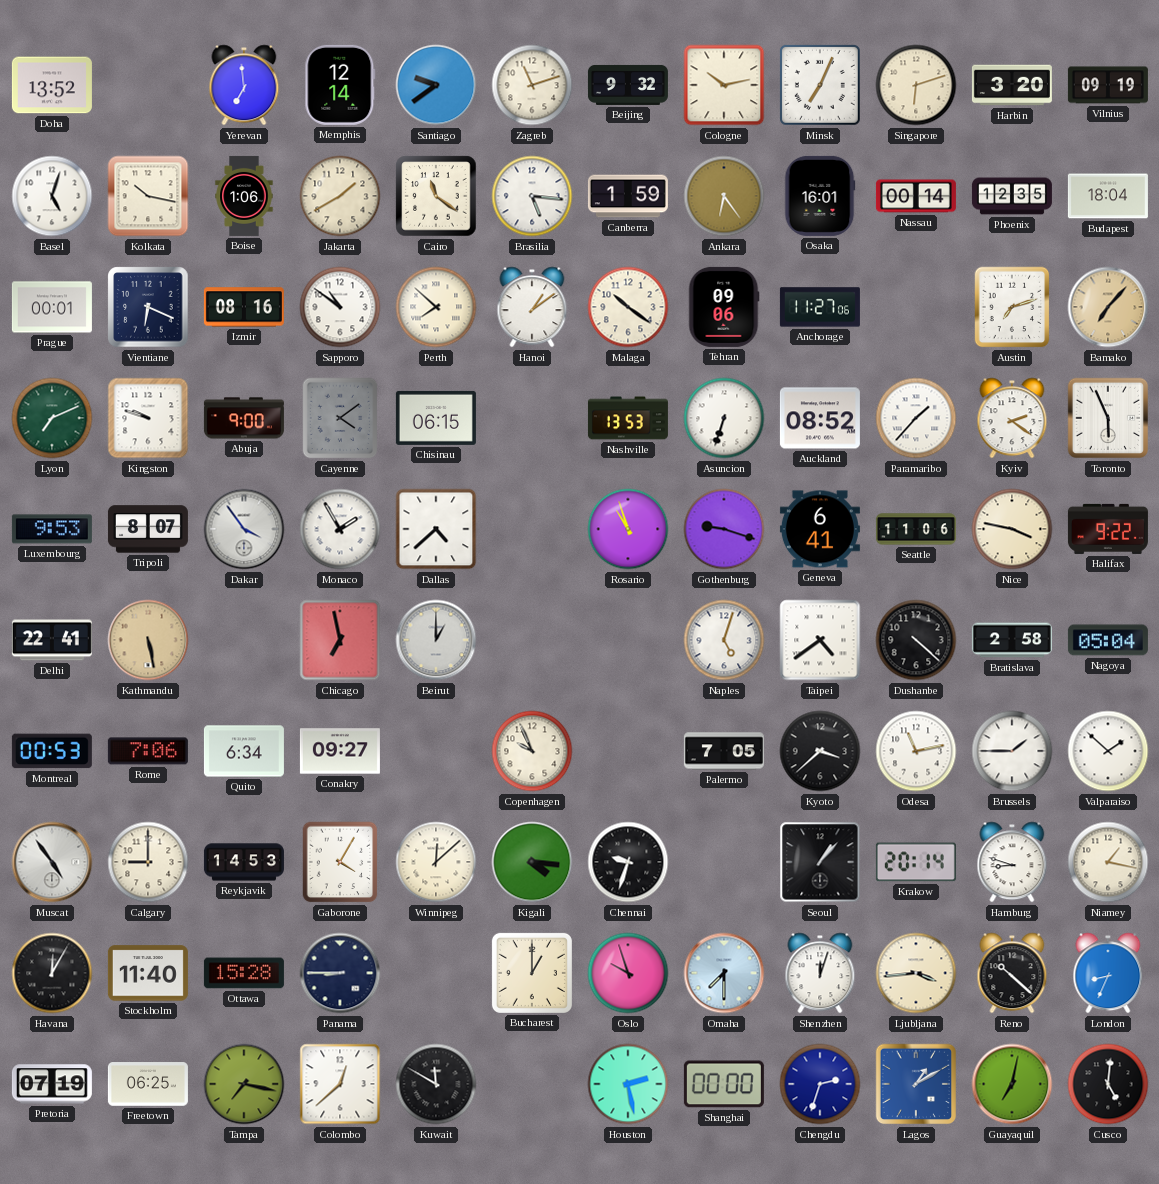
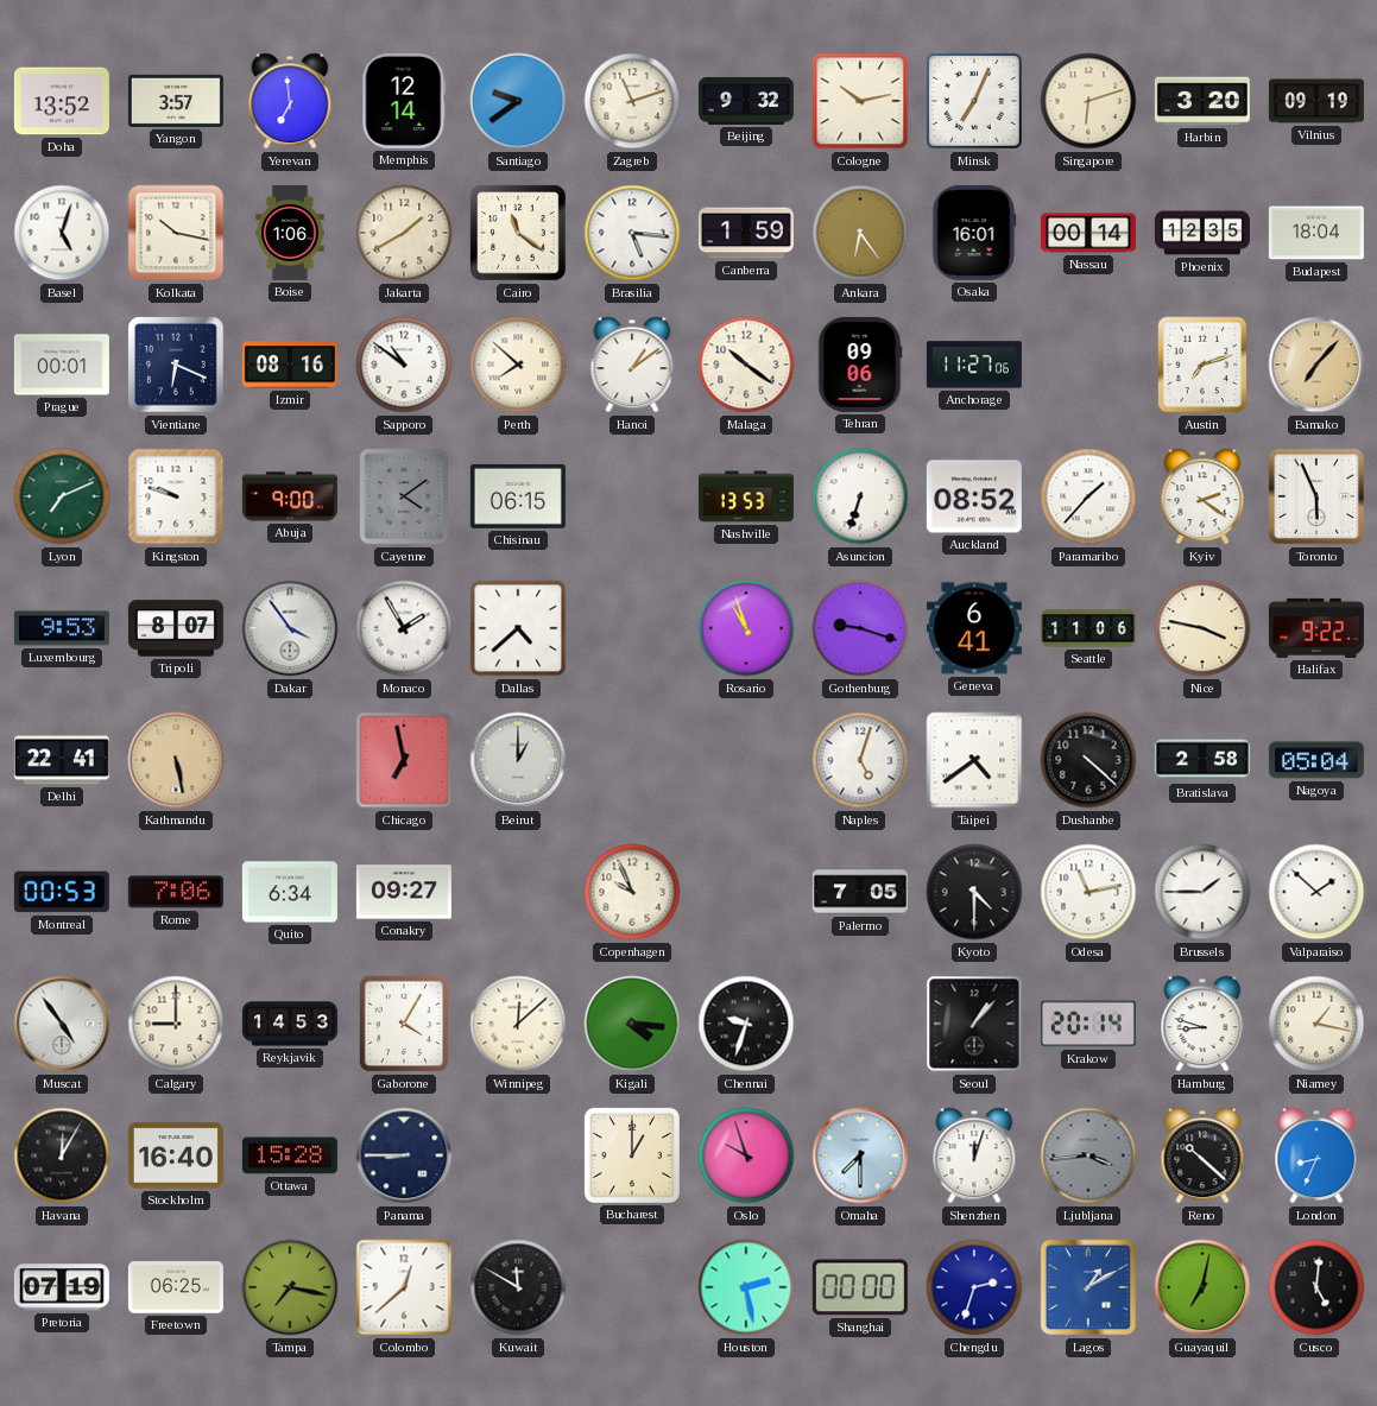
Yangon: none -> 3:57
Kyoto: 3:38 -> 4:30
Stockholm: 11:40 -> 16:40
Ljubljana dial: cream -> grey
